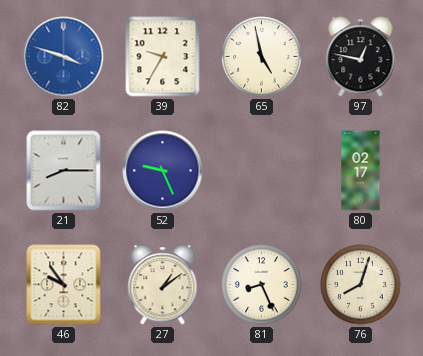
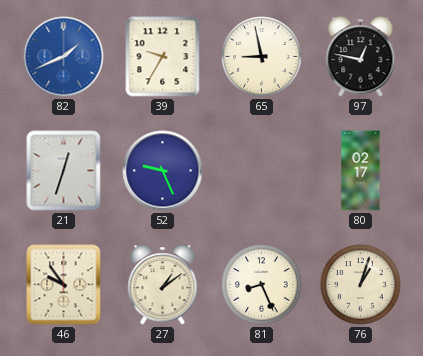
82: 3:48 -> 1:41
65: 4:58 -> 8:58
21: 8:15 -> 12:33
76: 8:03 -> 1:03
